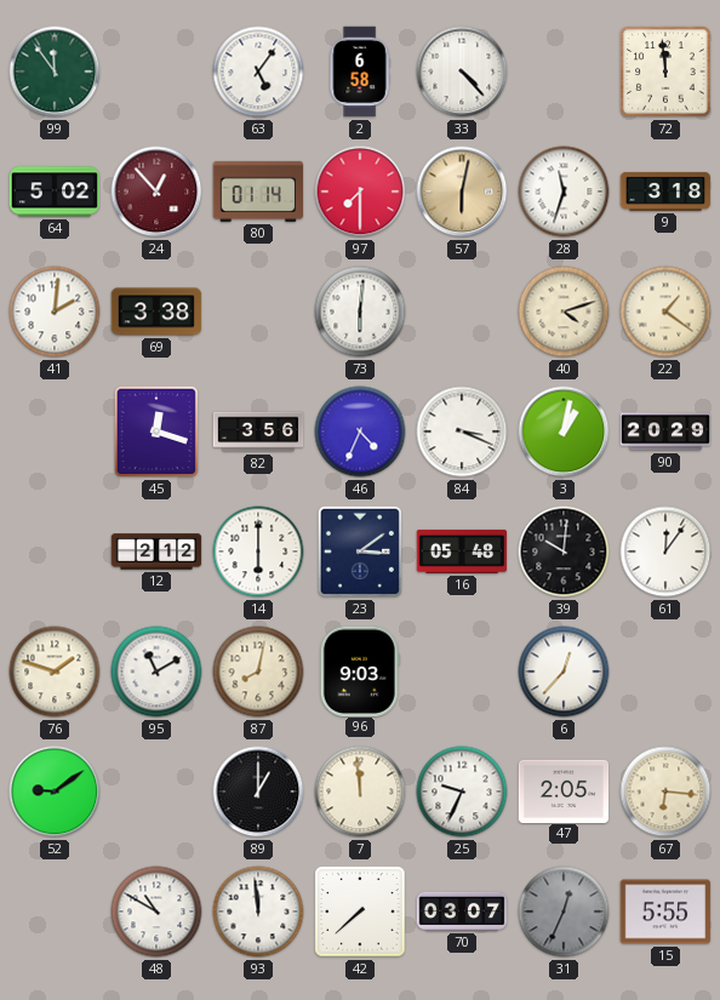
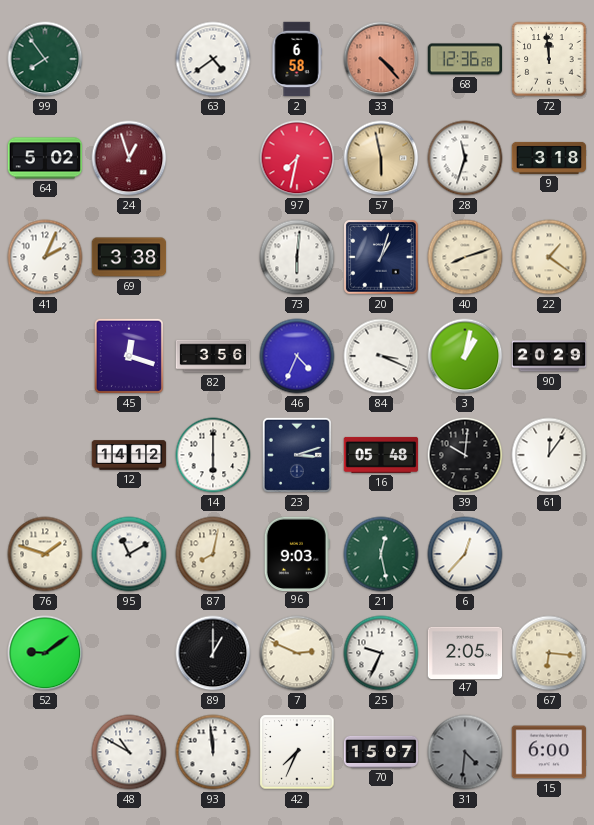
99: 11:54 -> 7:54
63: 5:06 -> 4:39
33 dial: white -> salmon
68: none -> 12:36
24: 12:53 -> 12:57
80: 01:14 -> none
97: 7:30 -> 7:32
57: 6:02 -> 5:58
41: 2:01 -> 2:04
20: none -> 1:03
40: 4:12 -> 8:12
12: 2:12 -> 14:12
23: 3:09 -> 3:12
21: none -> 12:28
7: 11:59 -> 2:49
42: 7:38 -> 7:34
70: 03:07 -> 15:07
31: 12:34 -> 4:31
15: 5:55 -> 6:00
